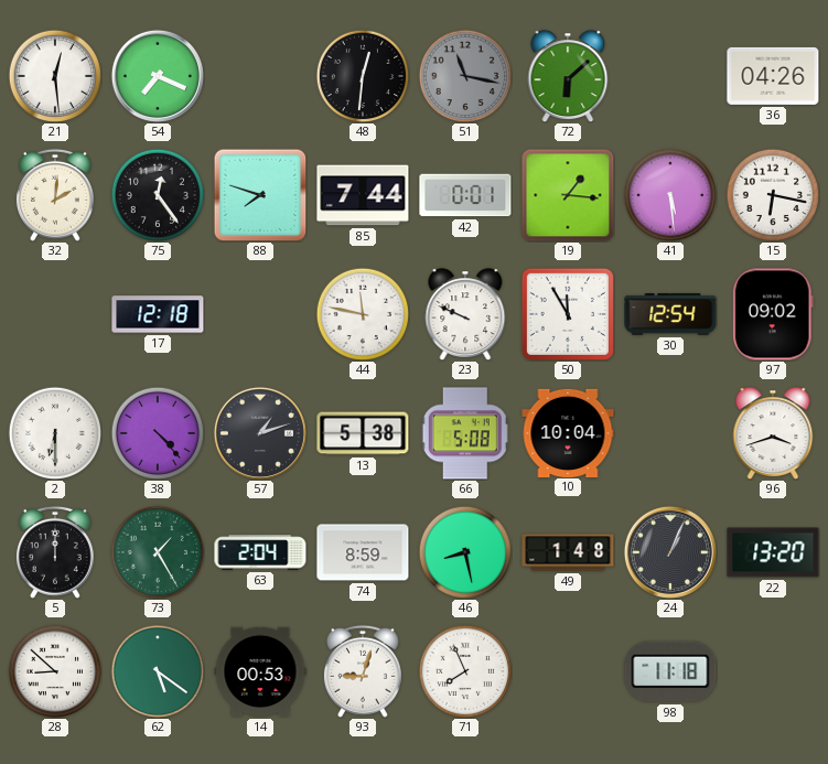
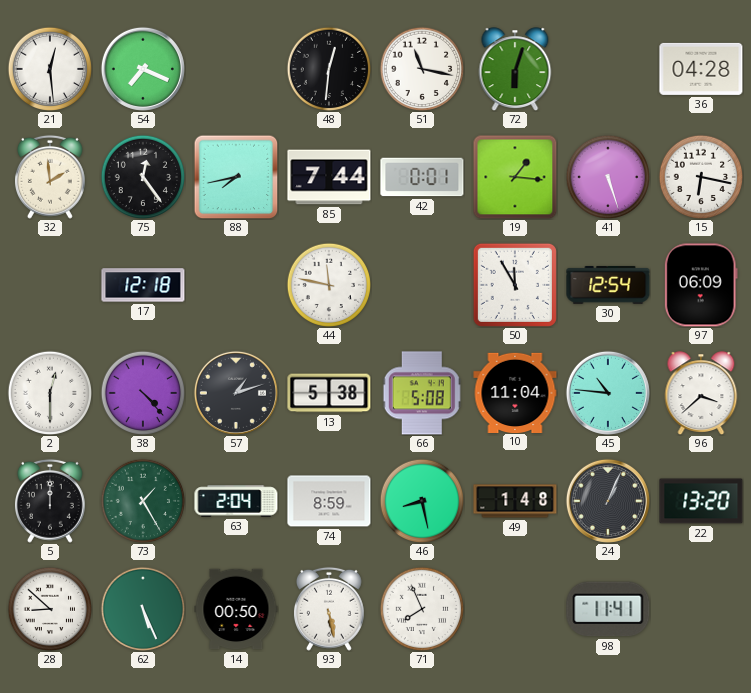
51 dial: grey -> white
72: 6:08 -> 6:03
36: 04:26 -> 04:28
32: 2:01 -> 1:59
88: 7:48 -> 7:43
41: 5:29 -> 5:27
23: 9:49 -> none
97: 09:02 -> 06:09
2: 6:30 -> 12:30
10: 10:04 -> 11:04
45: none -> 10:46
96: 3:42 -> 3:38
62: 5:21 -> 5:26
14: 00:53 -> 00:50
93: 9:03 -> 5:28
98: 11:18 -> 11:41
